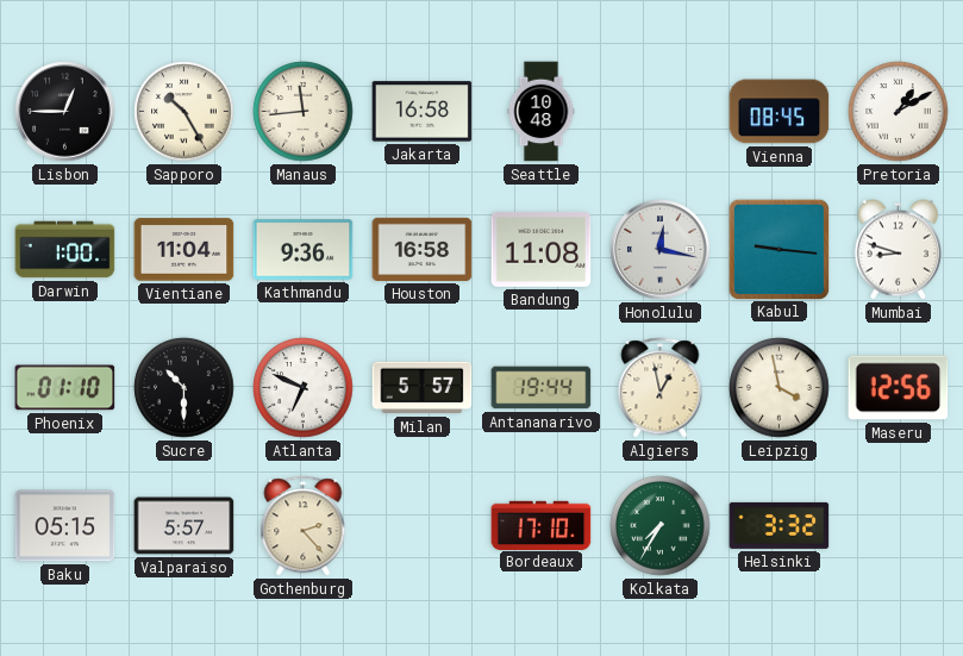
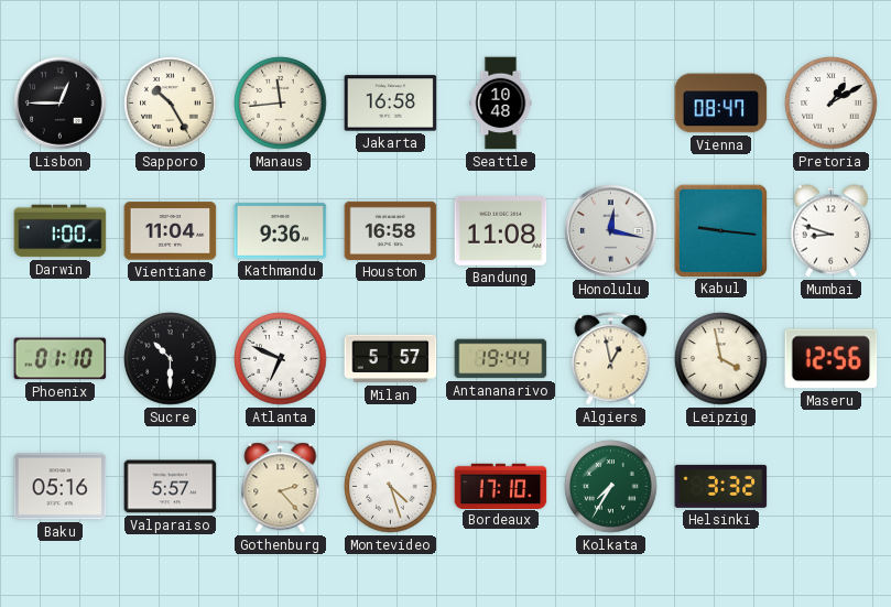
Vienna: 08:45 -> 08:47
Baku: 05:15 -> 05:16
Montevideo: none -> 4:27
